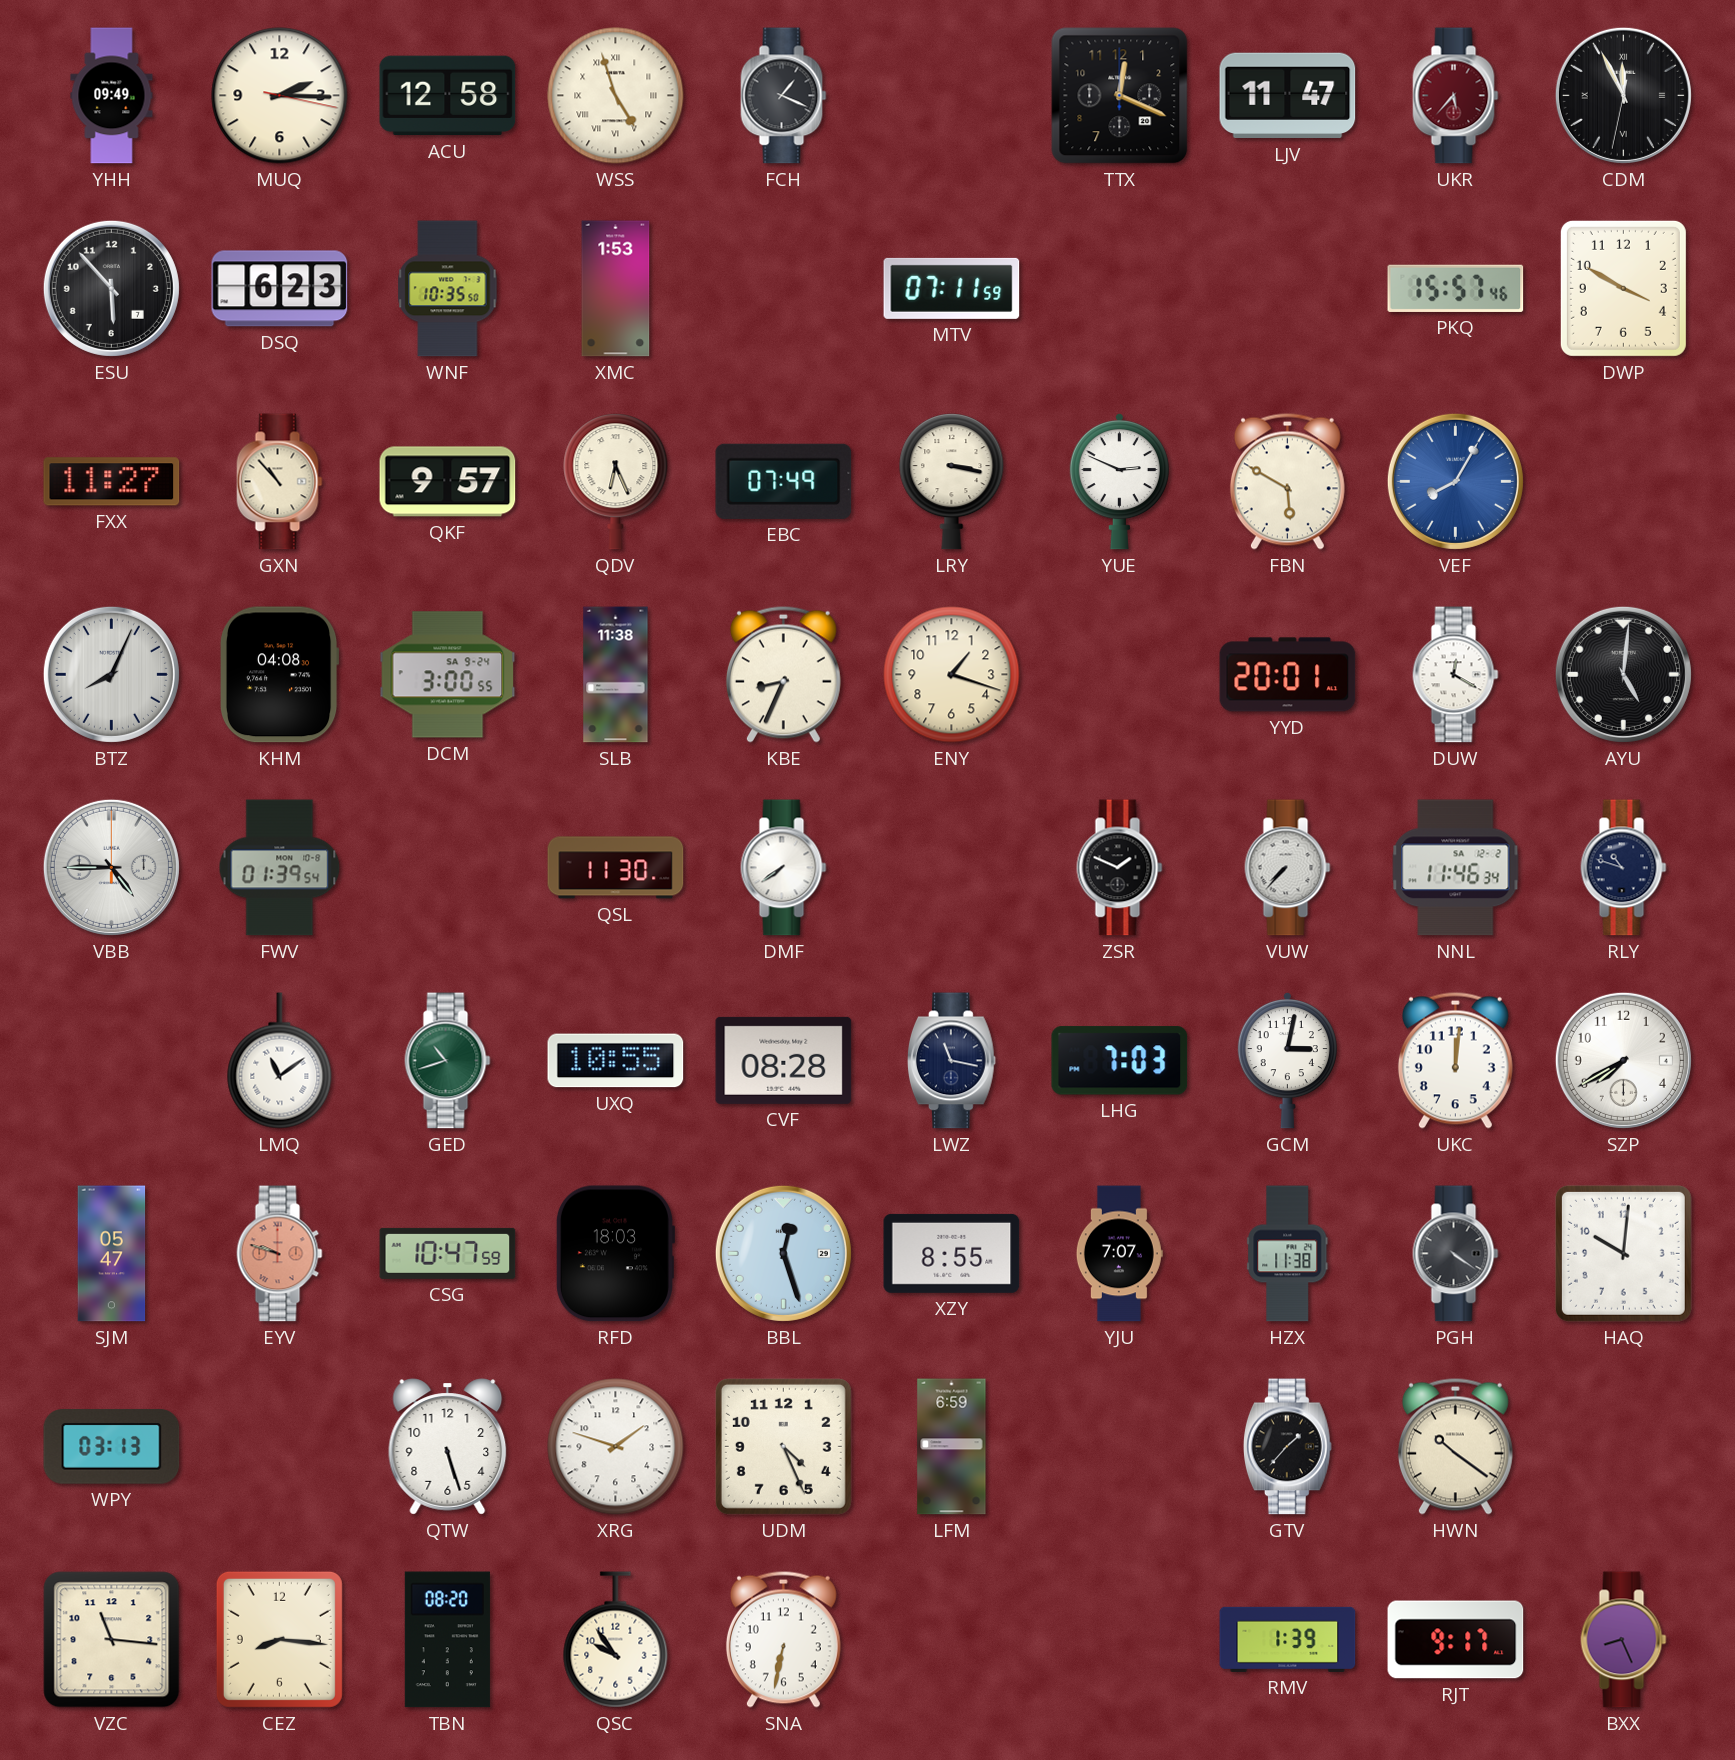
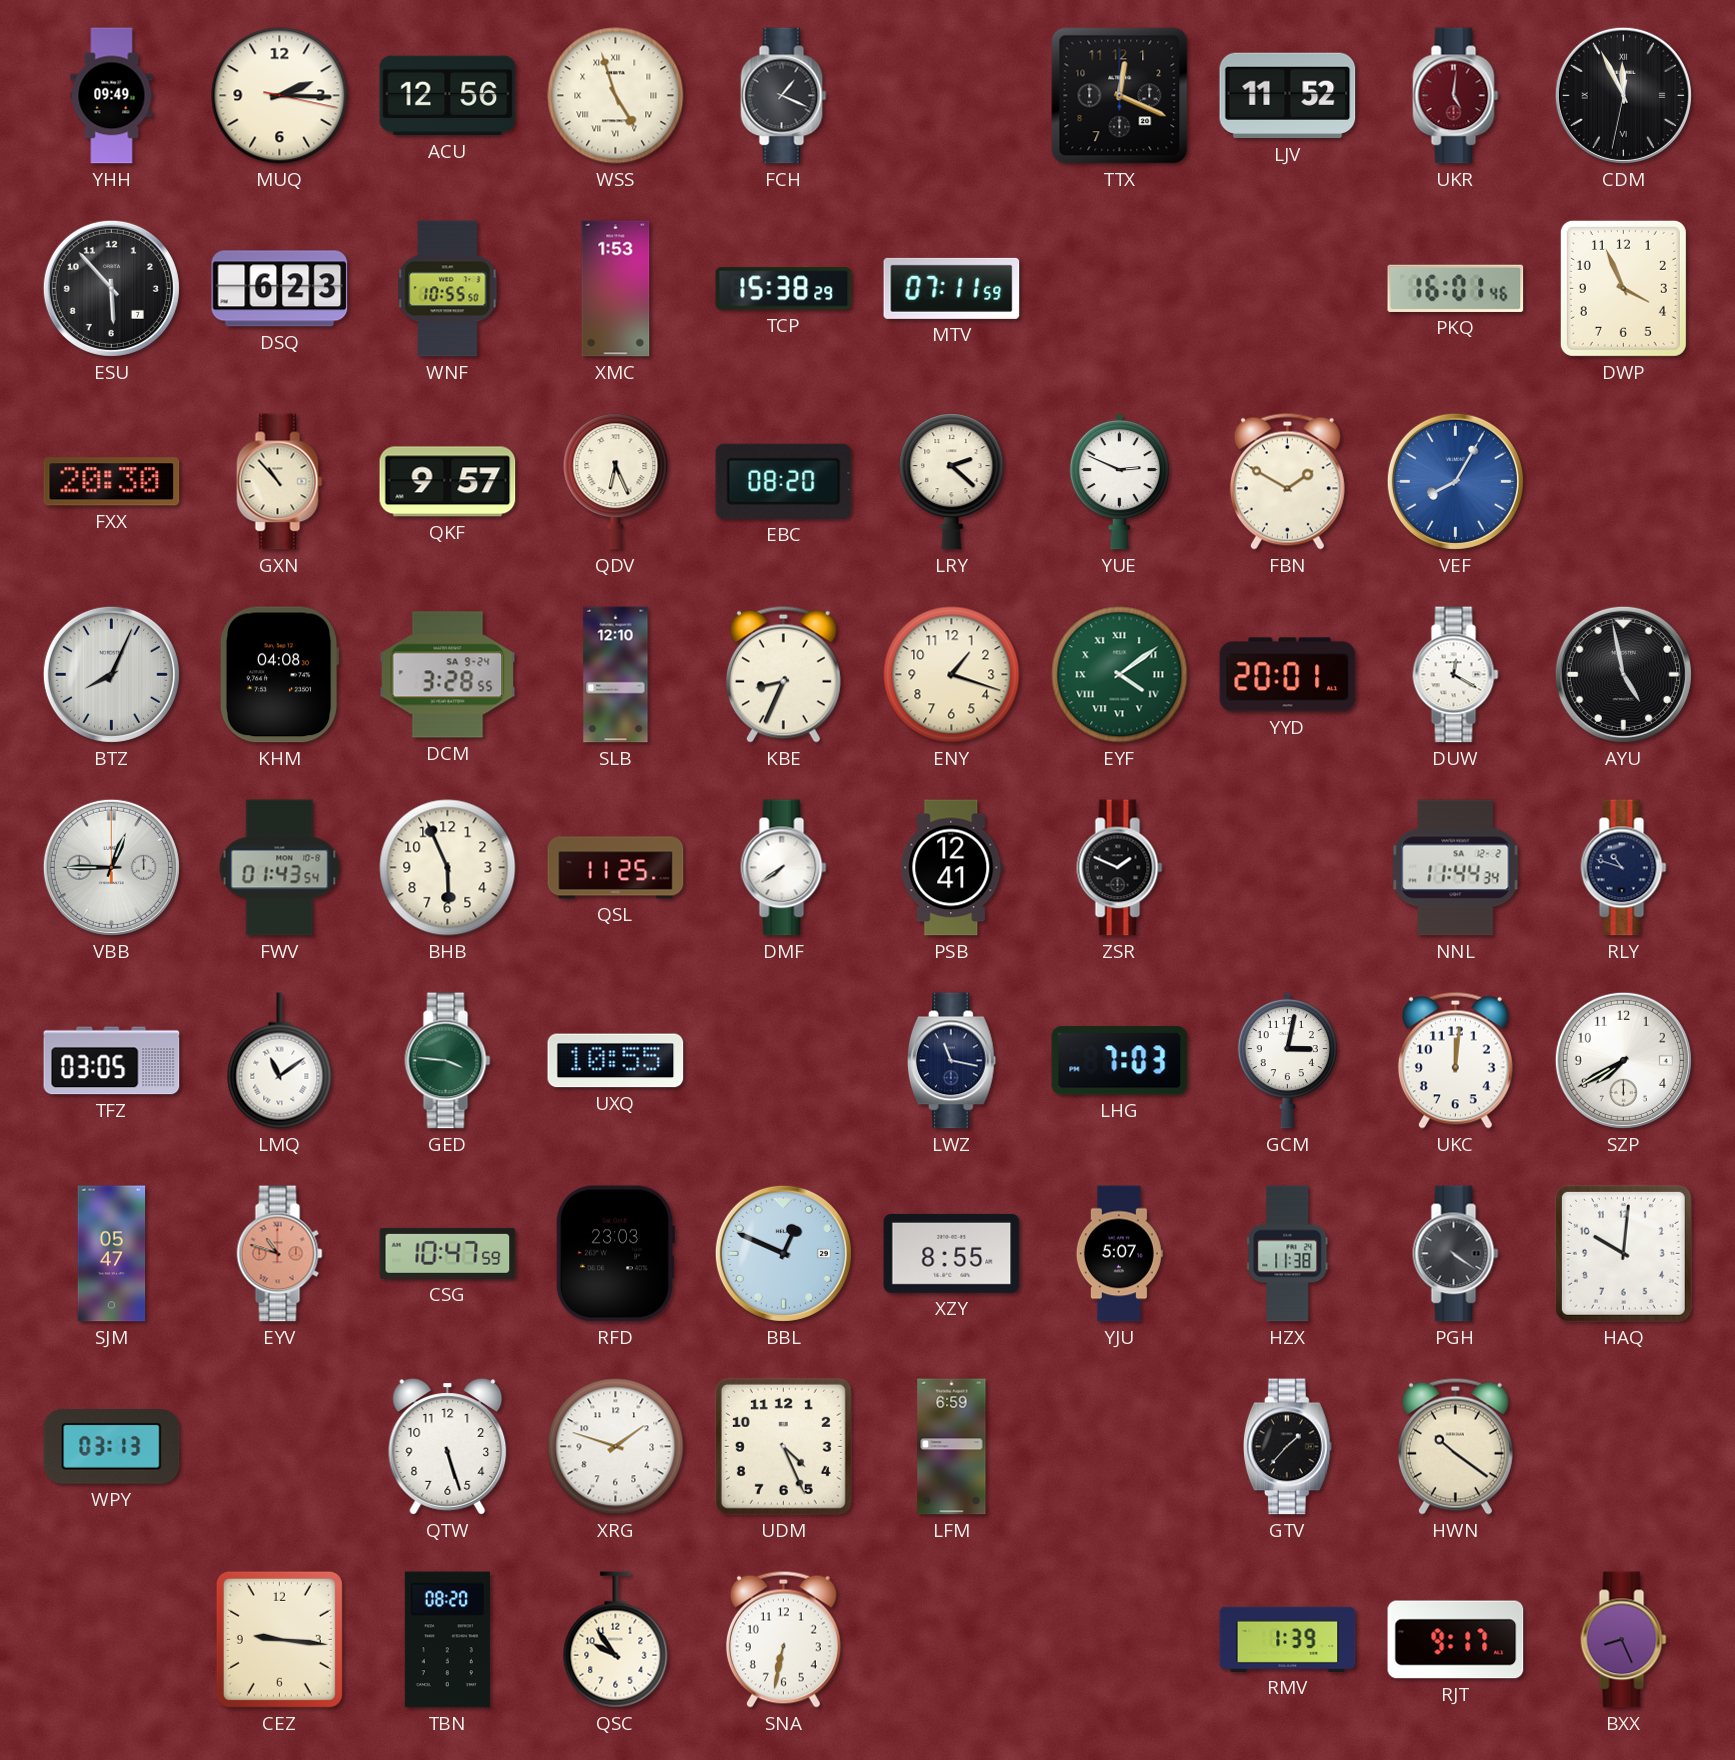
ACU: 12:58 -> 12:56
LJV: 11:47 -> 11:52
UKR: 5:37 -> 5:01
WNF: 10:35 -> 10:55
TCP: none -> 15:38
PKQ: 15:57 -> 16:01
DWP: 3:50 -> 3:56
FXX: 11:27 -> 20:30
EBC: 07:49 -> 08:20
LRY: 3:17 -> 2:22
FBN: 5:50 -> 1:50
DCM: 3:00 -> 3:28
SLB: 11:38 -> 12:10
EYF: none -> 4:09
AYU: 5:01 -> 4:58
VBB: 4:45 -> 12:45
FWV: 01:39 -> 01:43
BHB: none -> 5:56
QSL: 11:30 -> 11:25
PSB: none -> 12:41
VUW: 7:37 -> none
NNL: 11:46 -> 11:44
TFZ: none -> 03:05
GED: 10:42 -> 3:46
CVF: 08:28 -> none
EYV: 9:48 -> 10:48
RFD: 18:03 -> 23:03
BBL: 12:27 -> 12:49
YJU: 7:07 -> 5:07
VZC: 11:16 -> none
CEZ: 8:16 -> 9:16
